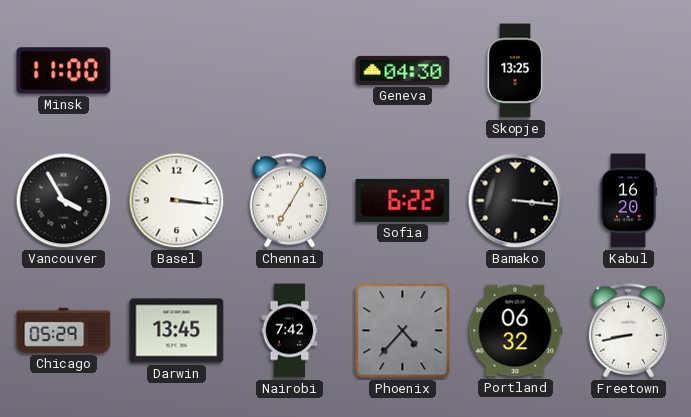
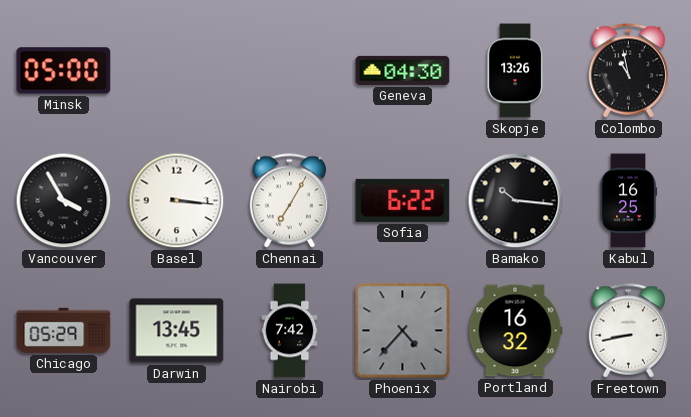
Minsk: 11:00 -> 05:00
Skopje: 13:25 -> 13:26
Colombo: none -> 10:58
Bamako: 3:16 -> 10:16
Kabul: 16:20 -> 16:25
Portland: 06:32 -> 16:32
